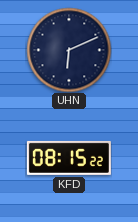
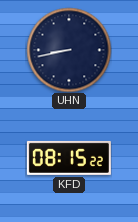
UHN: 6:11 -> 8:43
